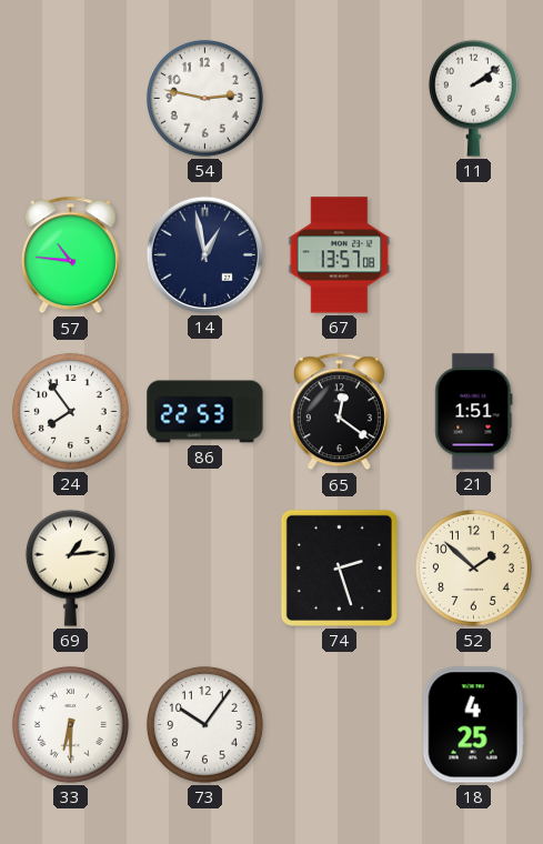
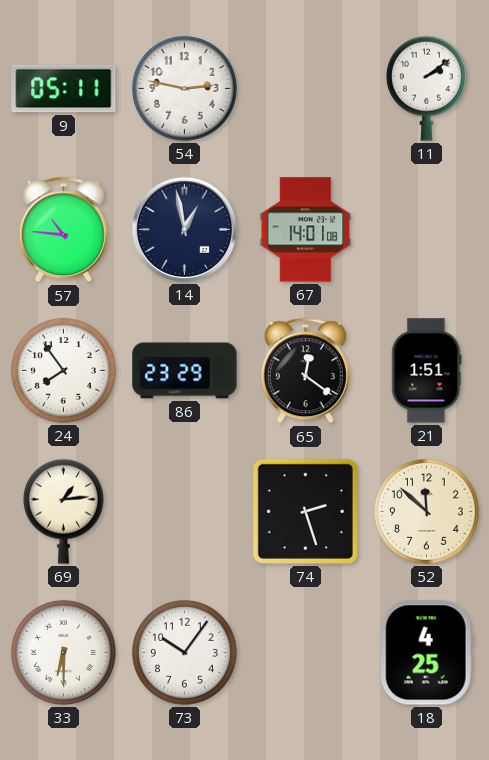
9: none -> 05:11
67: 13:57 -> 14:01
86: 22:53 -> 23:29
52: 1:52 -> 11:52
